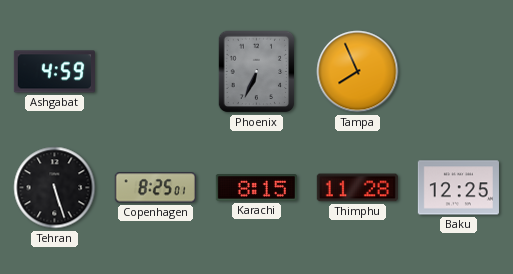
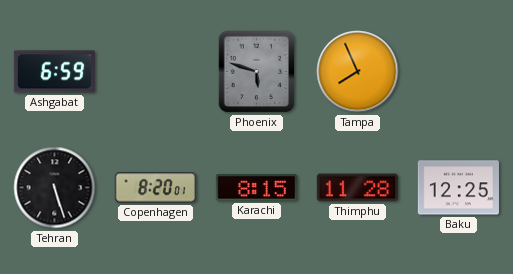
Ashgabat: 4:59 -> 6:59
Phoenix: 6:34 -> 5:48
Copenhagen: 8:25 -> 8:20
